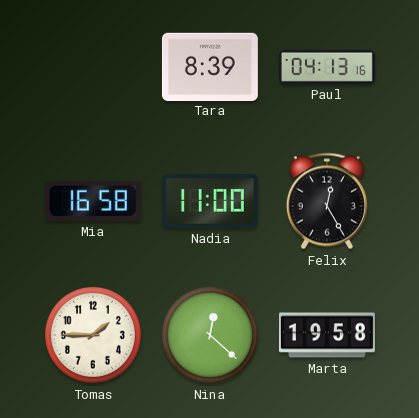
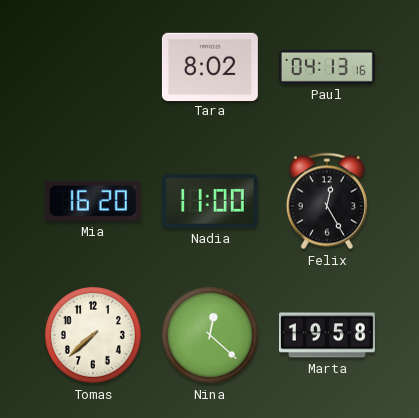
Tara: 8:39 -> 8:02
Mia: 16:58 -> 16:20
Tomas: 1:45 -> 7:38
